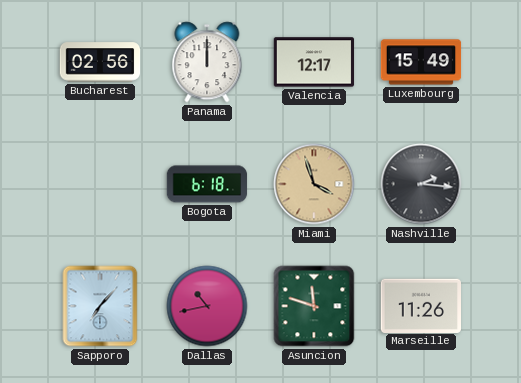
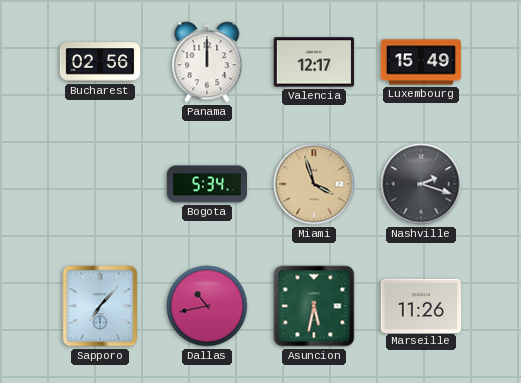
Bogota: 6:18 -> 5:34
Nashville: 2:16 -> 2:18
Asuncion: 11:48 -> 5:32
